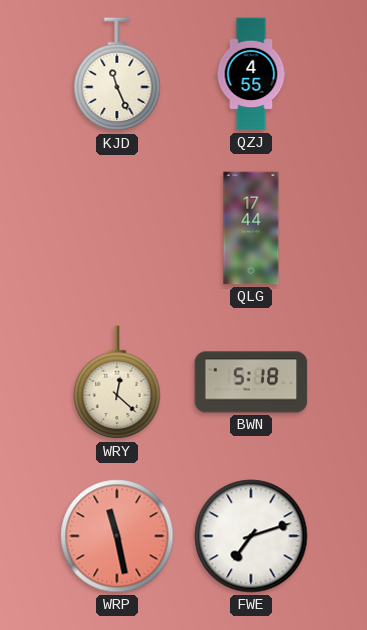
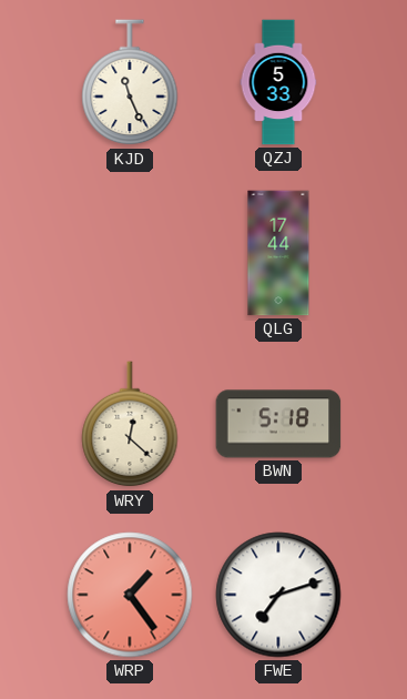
QZJ: 4:55 -> 5:33
WRP: 11:28 -> 1:24
